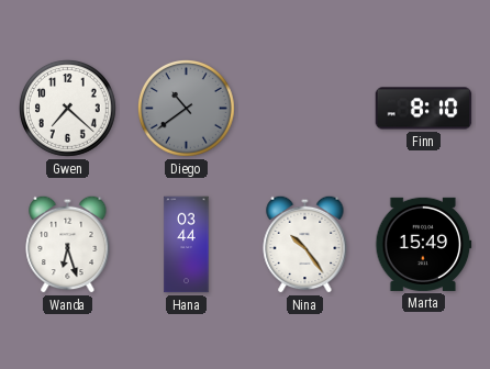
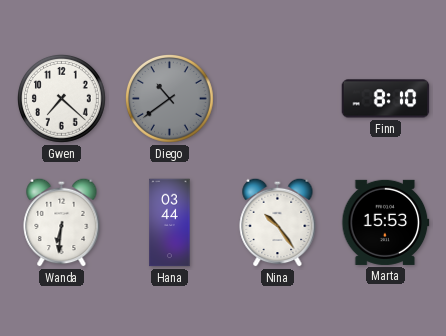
Wanda: 6:27 -> 6:31
Marta: 15:49 -> 15:53
